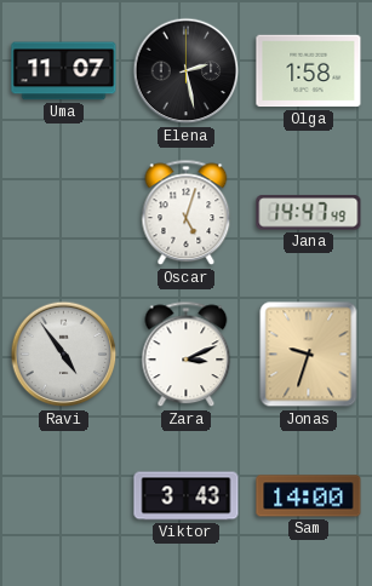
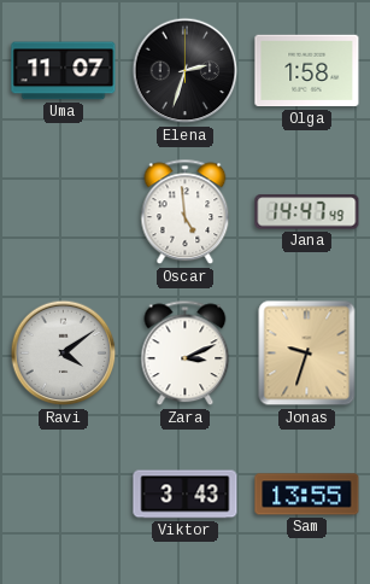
Elena: 2:28 -> 2:33
Oscar: 5:03 -> 4:59
Ravi: 4:54 -> 4:09
Sam: 14:00 -> 13:55
